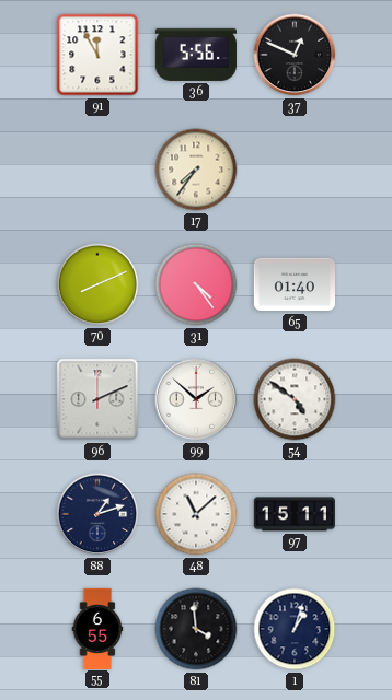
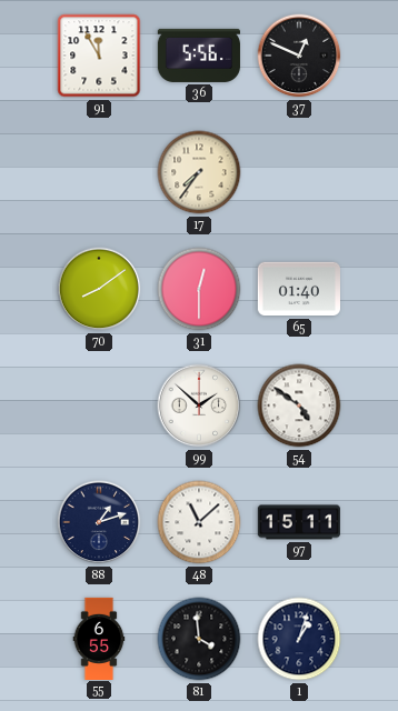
70: 8:11 -> 8:09
31: 4:24 -> 12:30
96: 2:11 -> none
